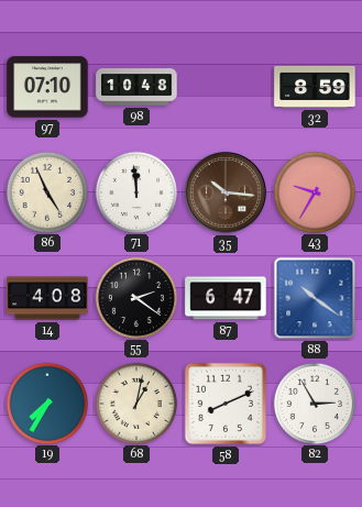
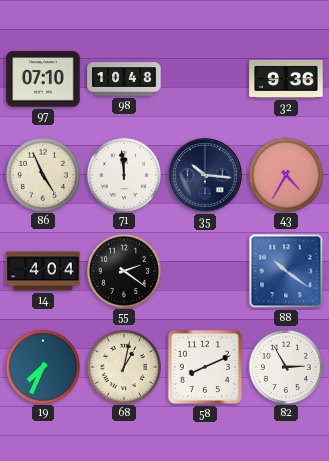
32: 8:59 -> 9:36
35 dial: brown -> navy
43: 9:35 -> 4:35
14: 4:08 -> 4:04
87: 6:47 -> none
19: 7:35 -> 7:34
